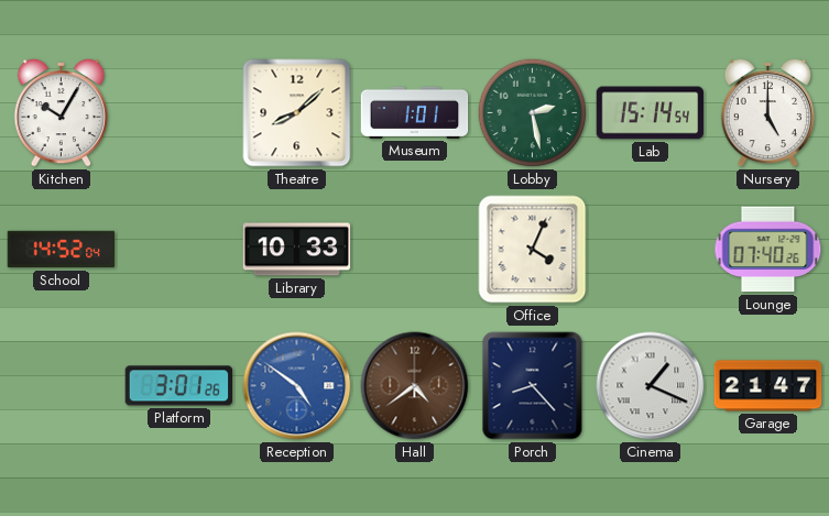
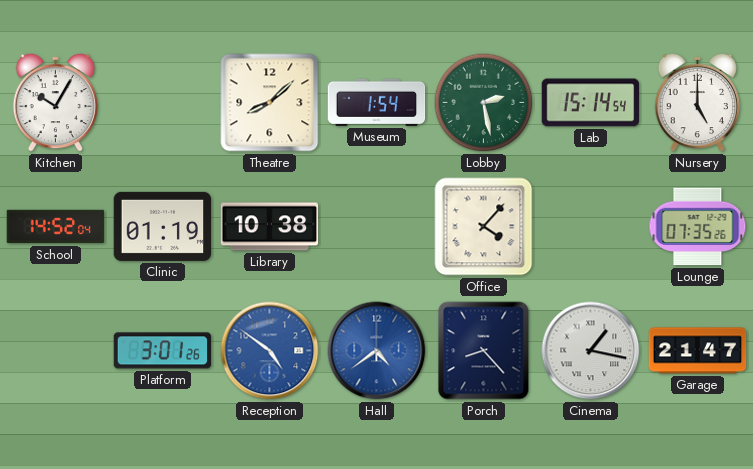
Museum: 1:01 -> 1:54
Clinic: none -> 01:19
Library: 10:33 -> 10:38
Office: 4:04 -> 4:07
Lounge: 07:40 -> 07:35
Hall dial: brown -> blue
Cinema: 1:19 -> 1:17
